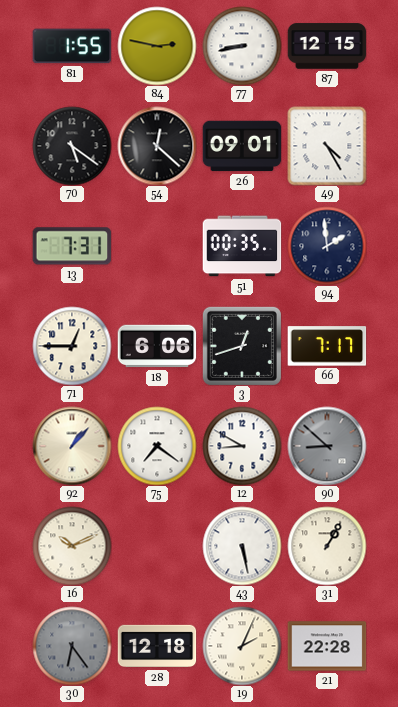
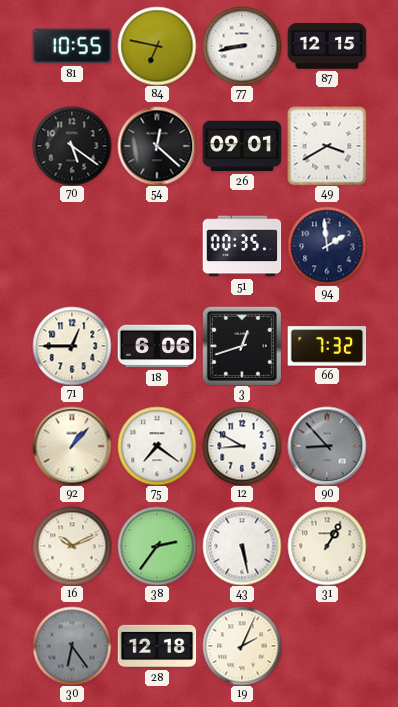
81: 1:55 -> 10:55
84: 2:47 -> 6:47
49: 4:25 -> 3:40
13: 7:31 -> none
66: 7:17 -> 7:32
90: 8:52 -> 8:53
38: none -> 2:36
21: 22:28 -> none
